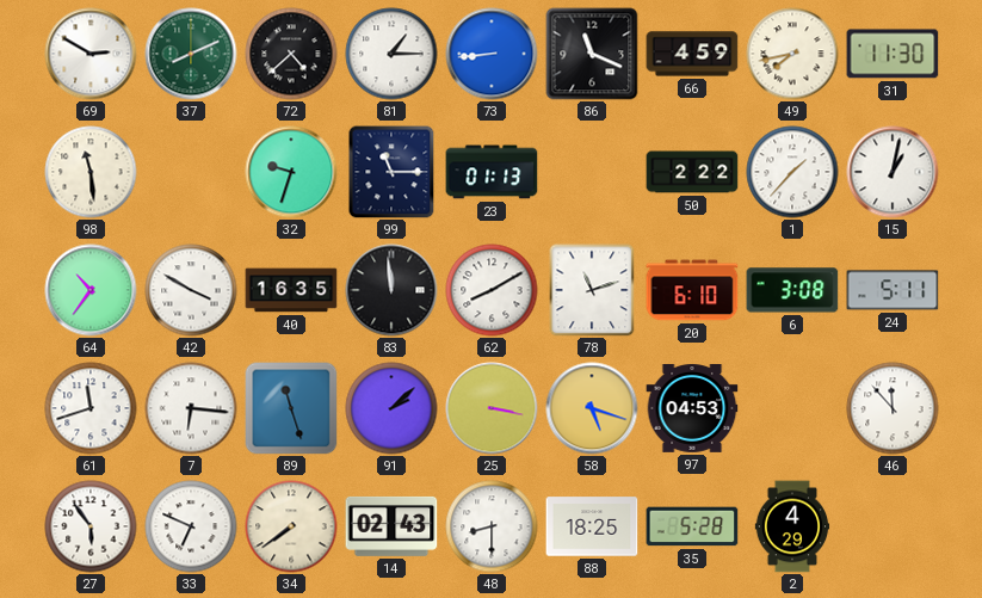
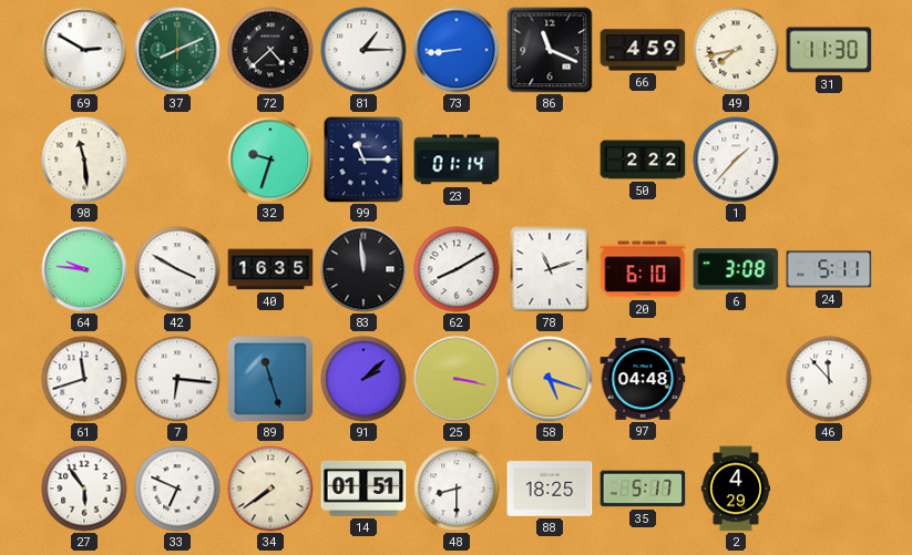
23: 01:13 -> 01:14
15: 1:02 -> none
64: 10:36 -> 9:46
97: 04:53 -> 04:48
14: 02:43 -> 01:51
35: 5:28 -> 5:17
